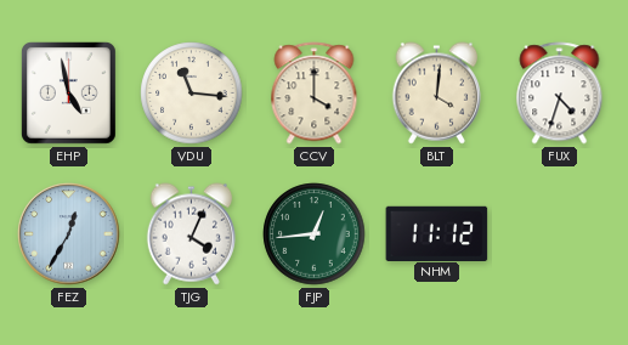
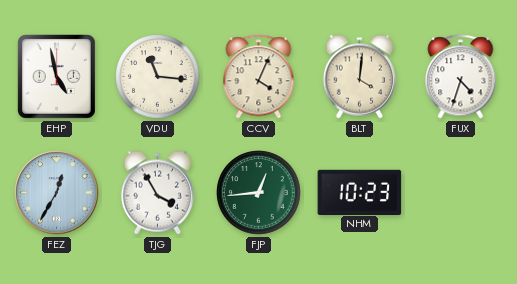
CCV: 4:00 -> 4:04
TJG: 4:04 -> 3:55
NHM: 11:12 -> 10:23
